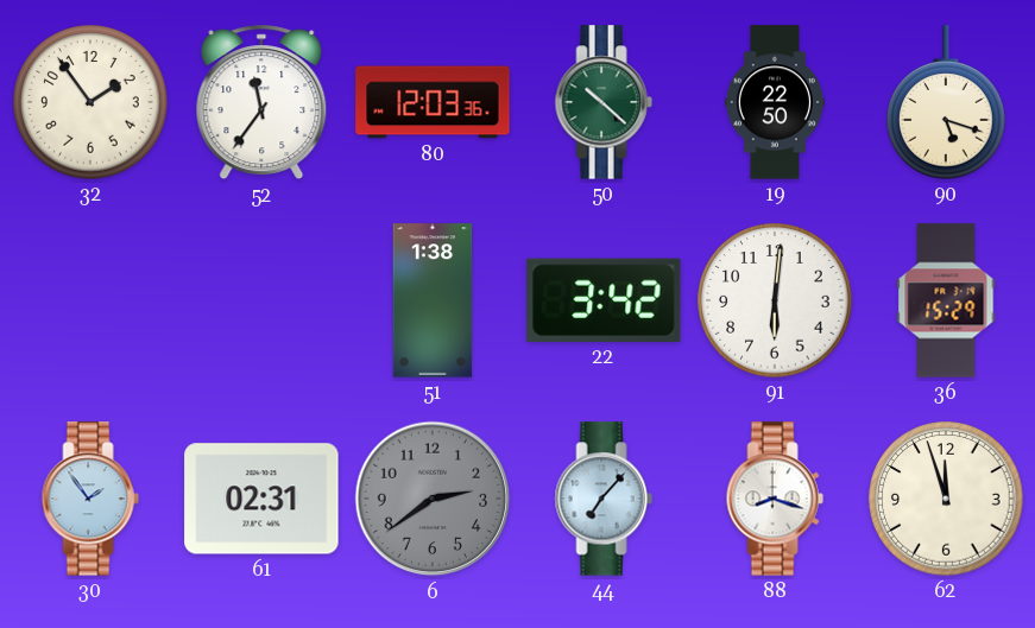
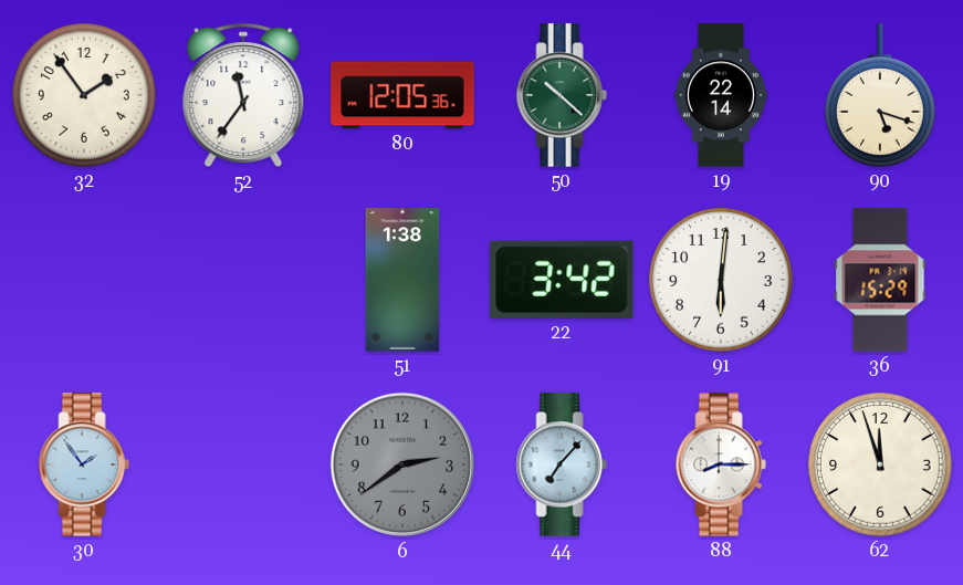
80: 12:03 -> 12:05
19: 22:50 -> 22:14
61: 02:31 -> none
88: 8:18 -> 8:15
